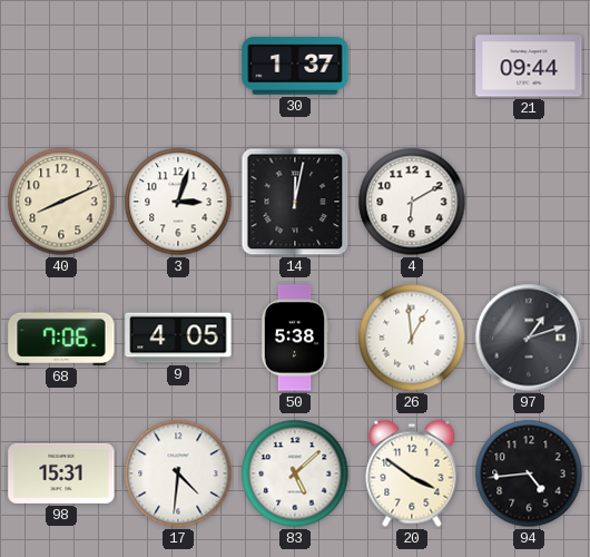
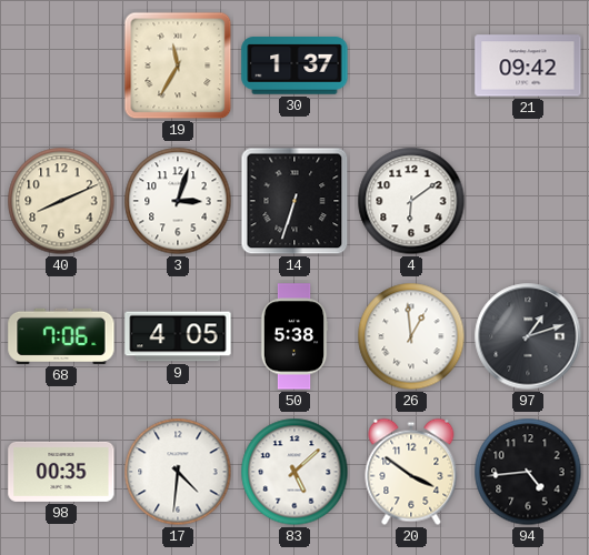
19: none -> 11:35
21: 09:44 -> 09:42
14: 12:02 -> 6:33
4: 6:10 -> 6:09
98: 15:31 -> 00:35
